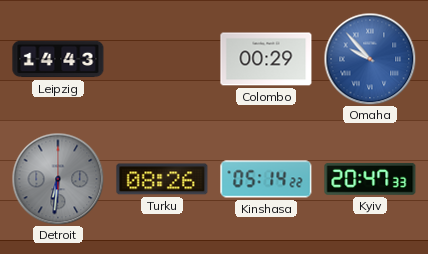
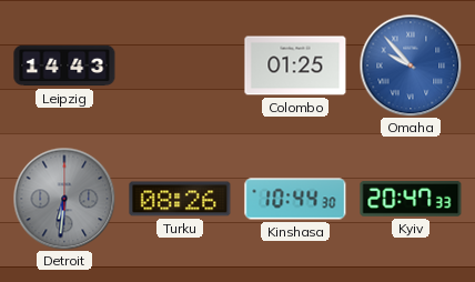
Colombo: 00:29 -> 01:25
Kinshasa: 05:14 -> 10:44
